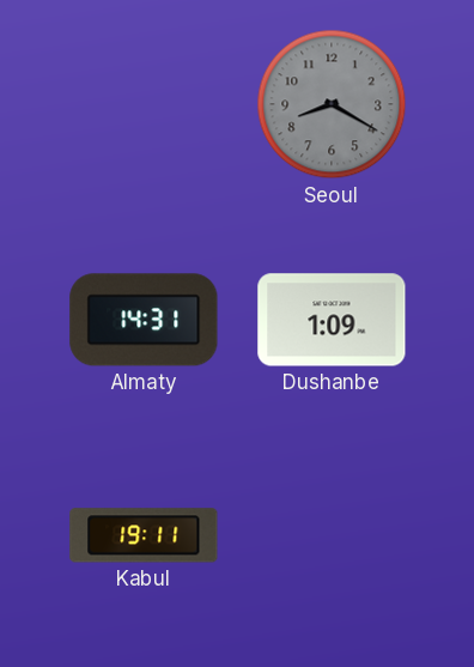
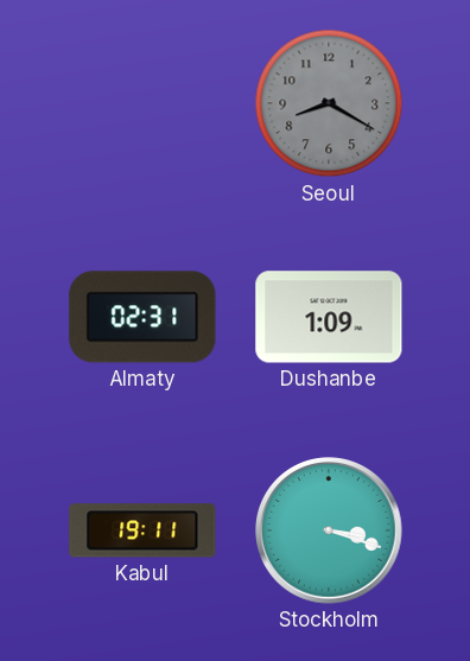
Almaty: 14:31 -> 02:31
Stockholm: none -> 3:18
